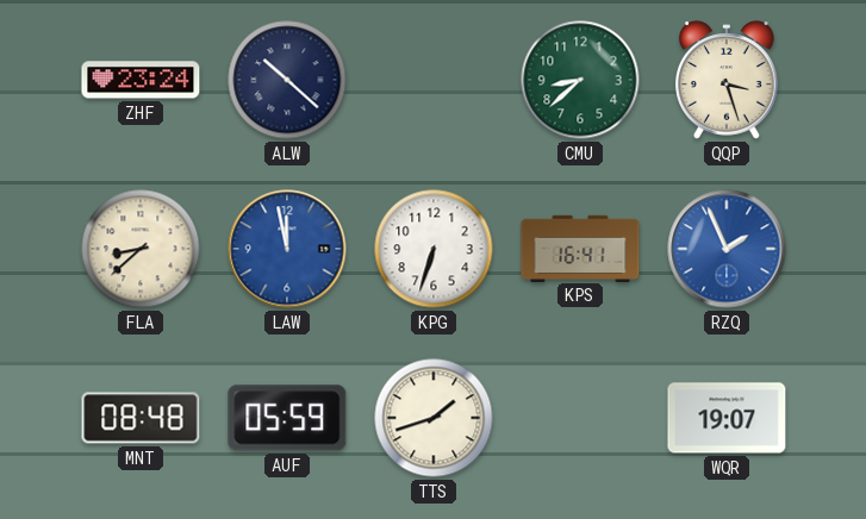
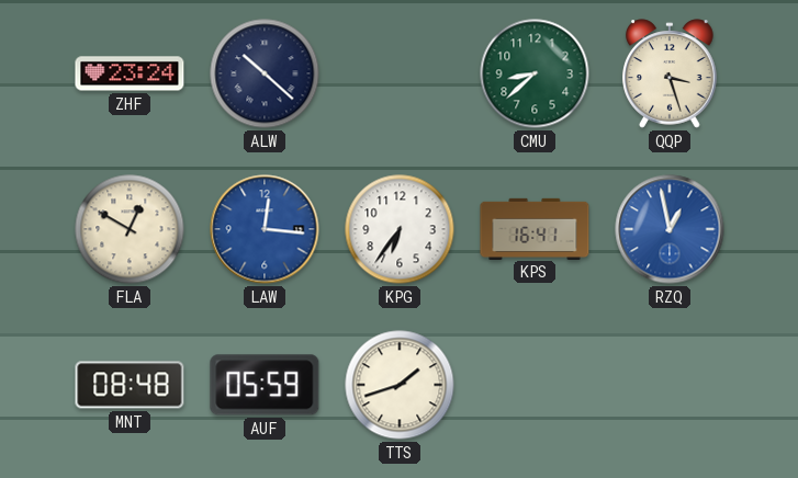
FLA: 8:38 -> 12:50
LAW: 11:58 -> 12:16
KPG: 6:33 -> 6:36
RZQ: 1:56 -> 12:58
WQR: 19:07 -> none
